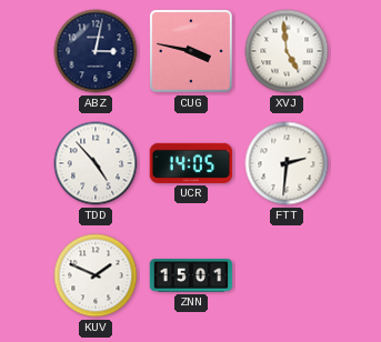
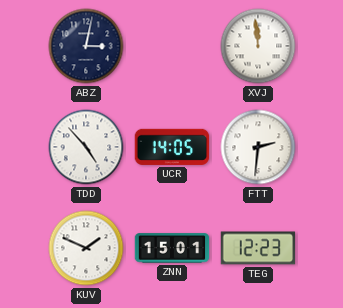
CUG: 3:47 -> none
XVJ: 4:59 -> 11:59
TEG: none -> 12:23
